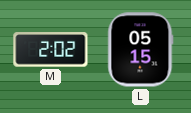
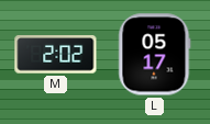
L: 05:15 -> 05:17
